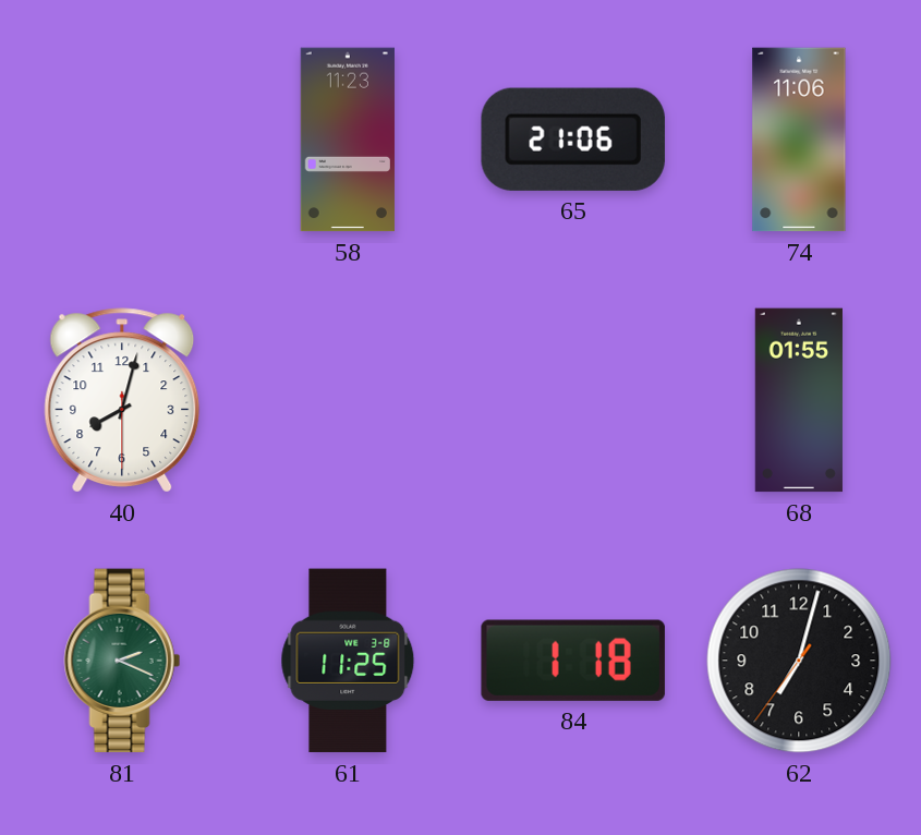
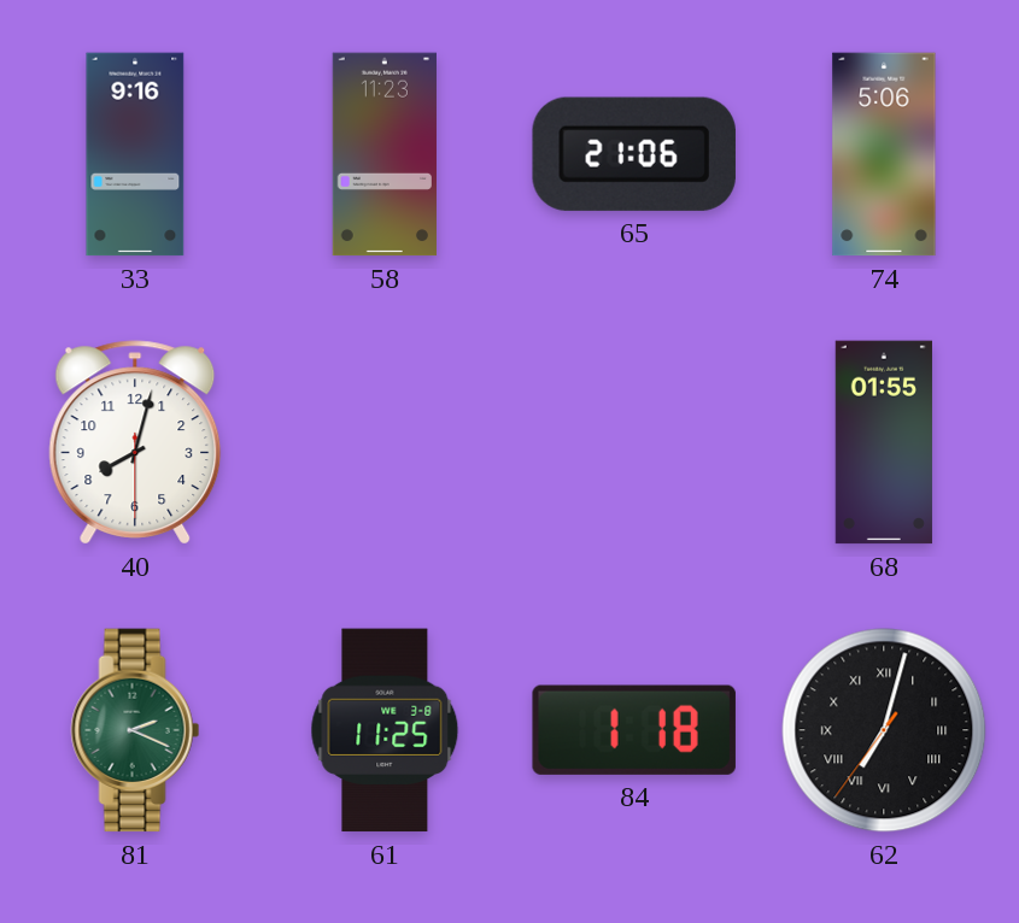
33: none -> 9:16
74: 11:06 -> 5:06
62 numerals: Arabic -> Roman
